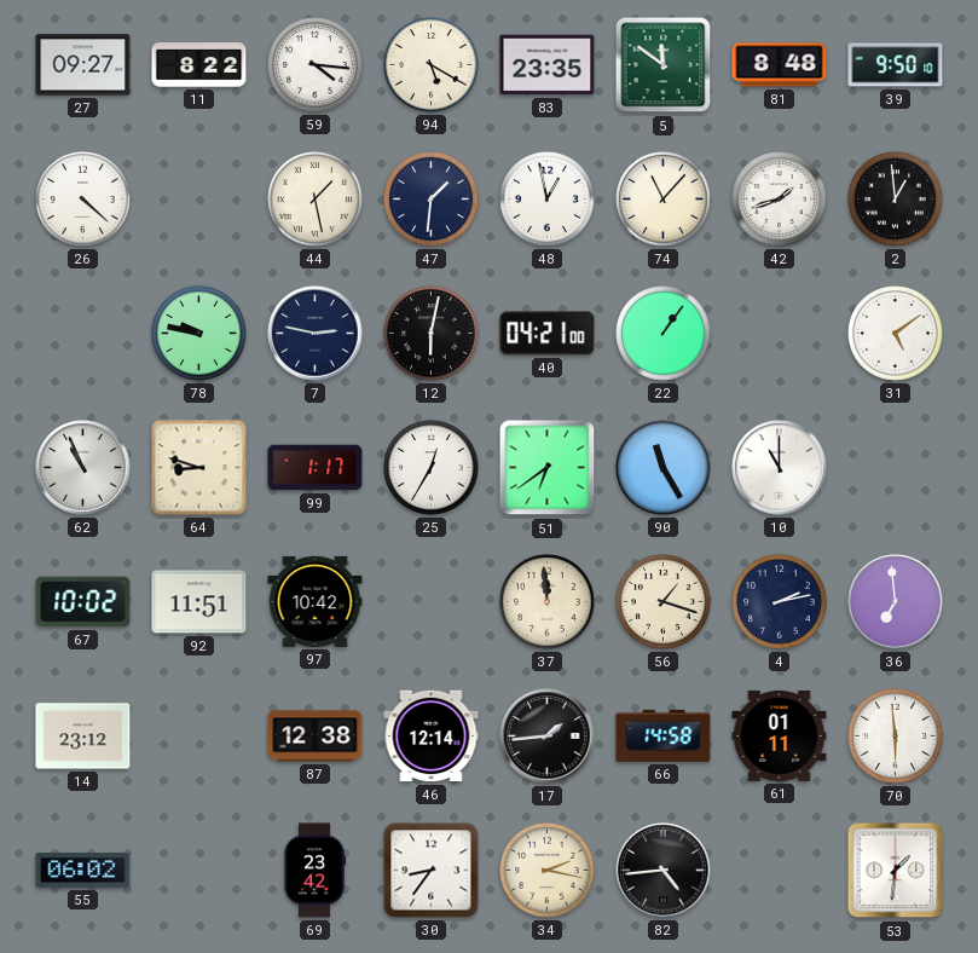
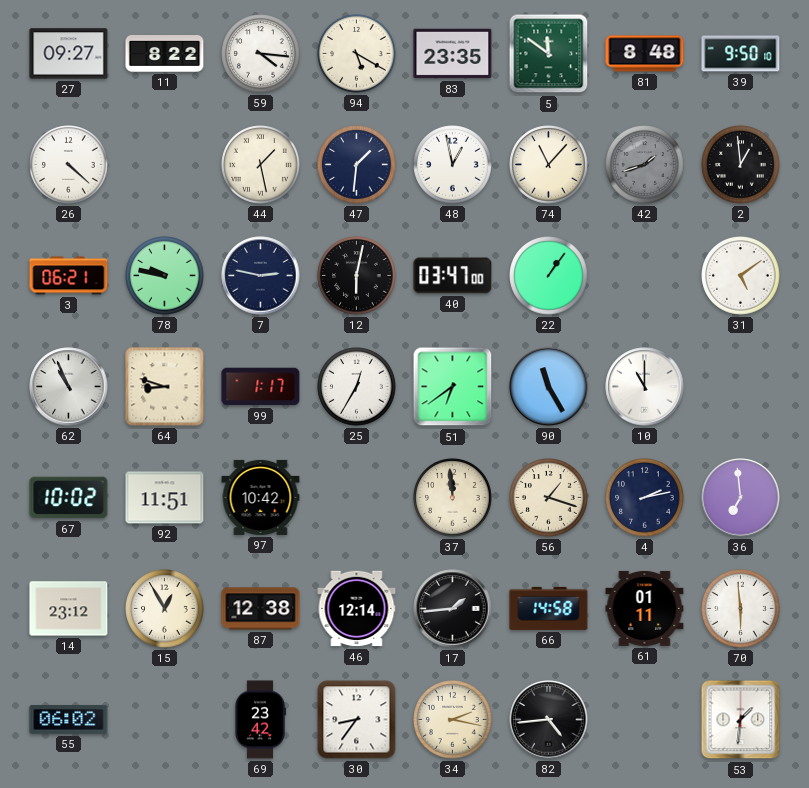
42 dial: white -> grey
3: none -> 06:21
40: 04:21 -> 03:47
15: none -> 12:55
